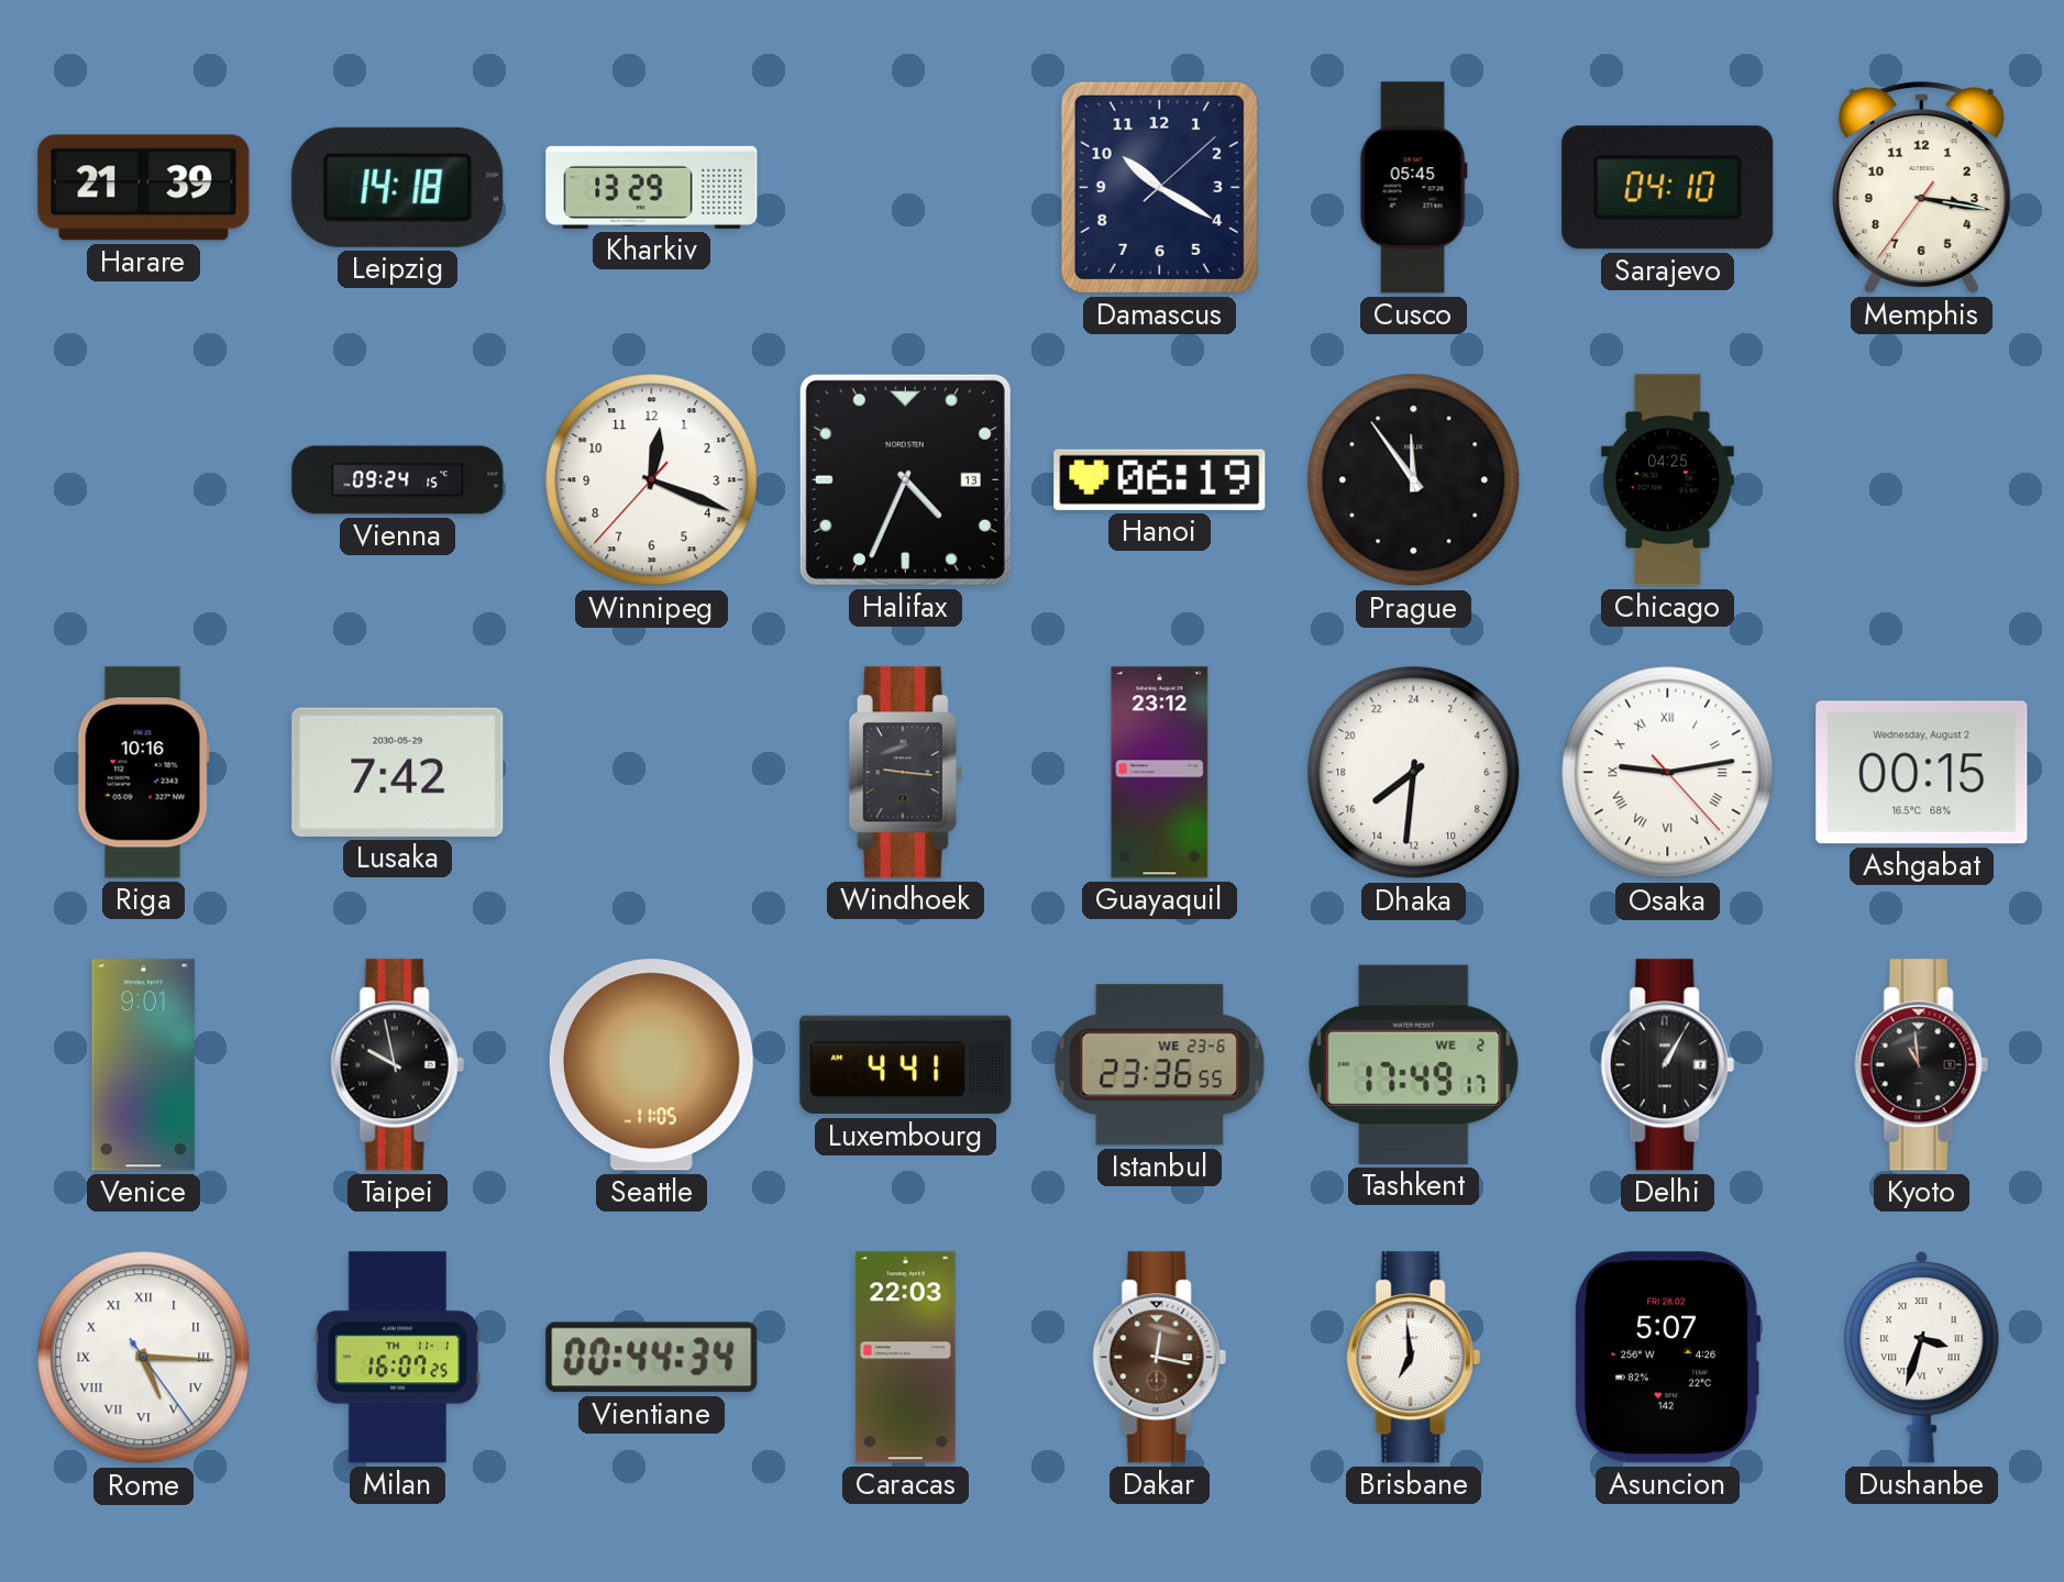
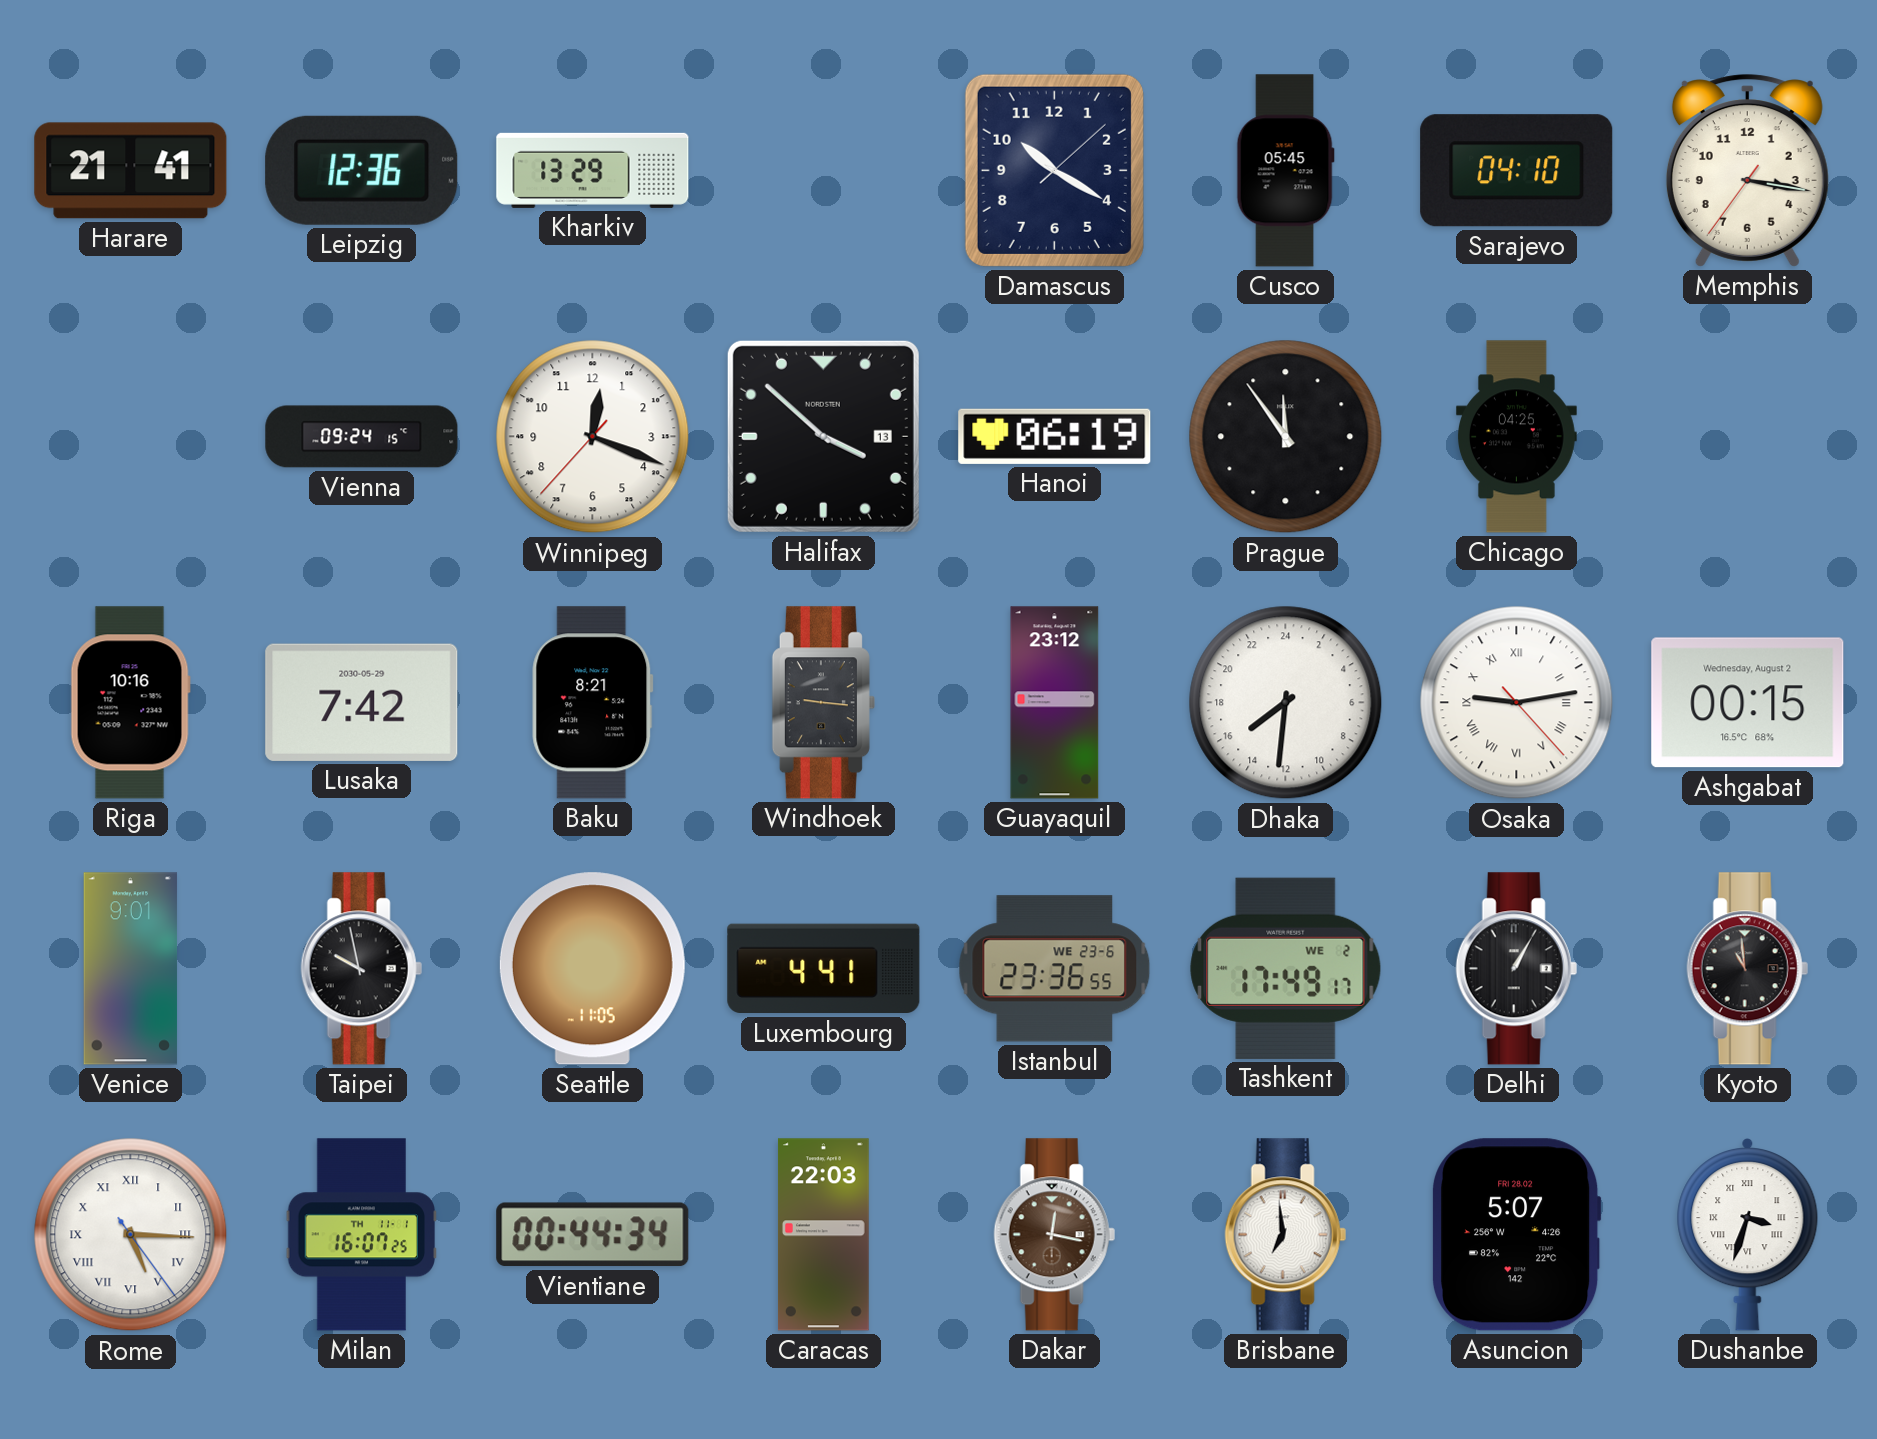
Harare: 21:39 -> 21:41
Leipzig: 14:18 -> 12:36
Halifax: 4:34 -> 3:52
Baku: none -> 8:21
